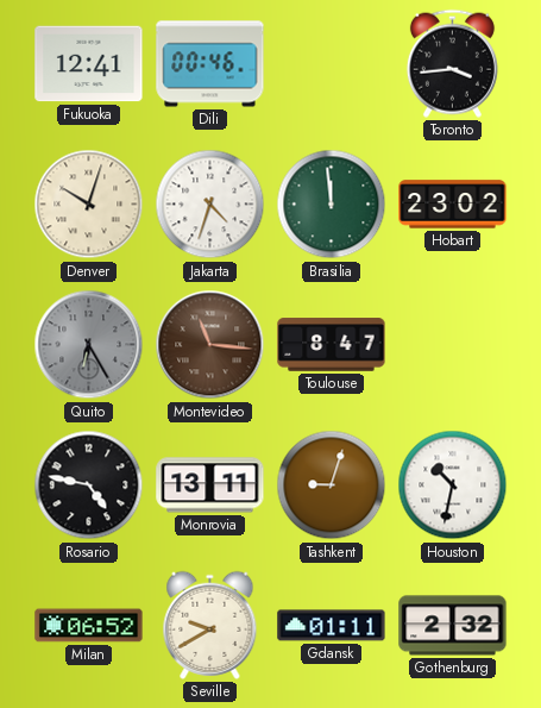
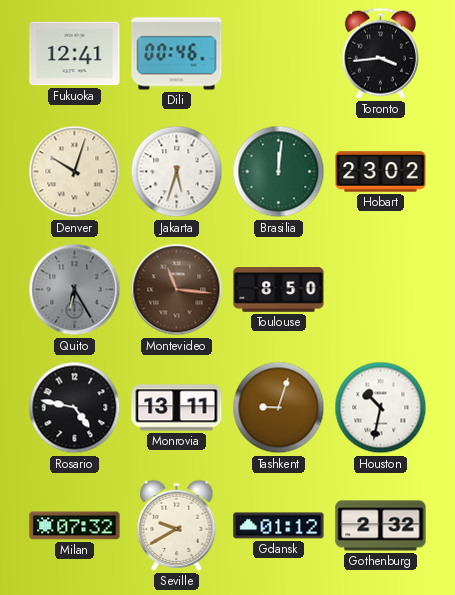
Jakarta: 4:33 -> 5:33
Brasilia: 11:59 -> 12:01
Toulouse: 8:47 -> 8:50
Milan: 06:52 -> 07:32
Gdansk: 01:11 -> 01:12
